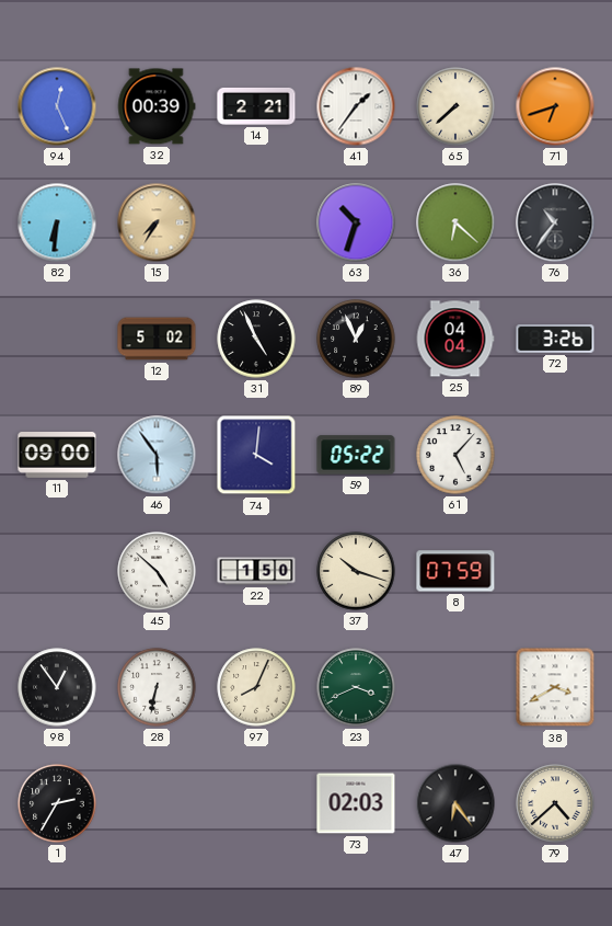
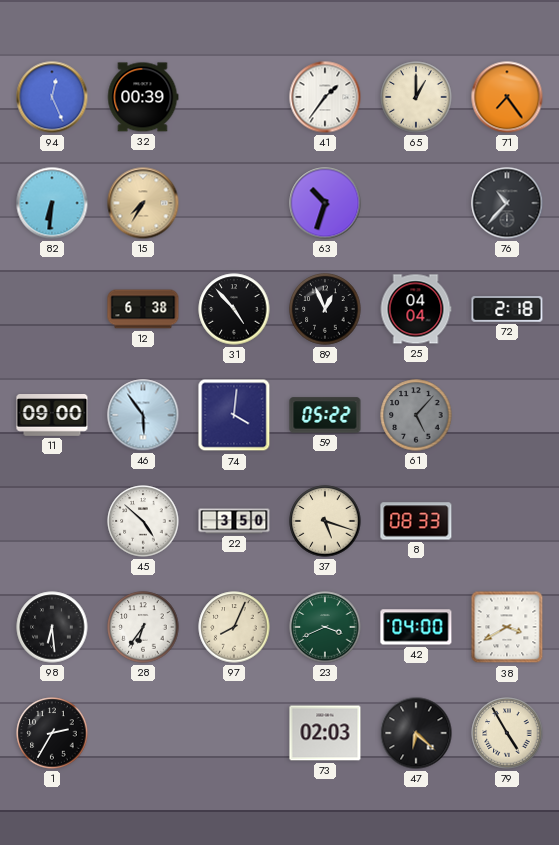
14: 2:21 -> none
65: 7:38 -> 1:00
71: 6:42 -> 7:24
36: 6:22 -> none
76: 10:36 -> 10:37
12: 5:02 -> 6:38
31: 4:56 -> 4:53
72: 3:26 -> 2:18
61 dial: white -> grey
22: 1:50 -> 3:50
37: 10:18 -> 5:18
8: 07:59 -> 08:33
98: 12:54 -> 6:29
28: 6:32 -> 6:36
42: none -> 04:00
47: 6:24 -> 6:22
79: 4:38 -> 4:55
